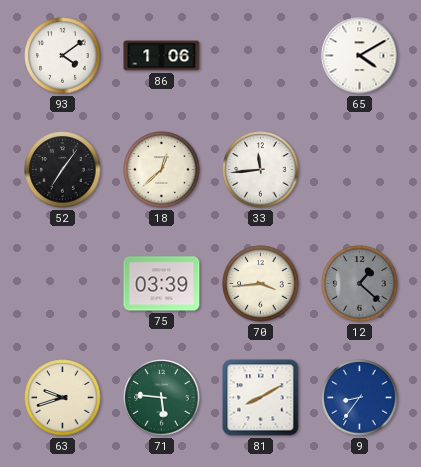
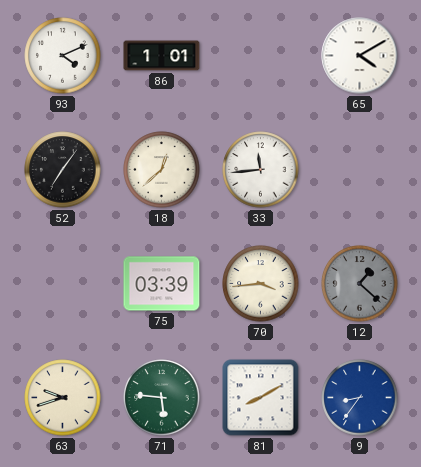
93: 4:09 -> 4:11
86: 1:06 -> 1:01
